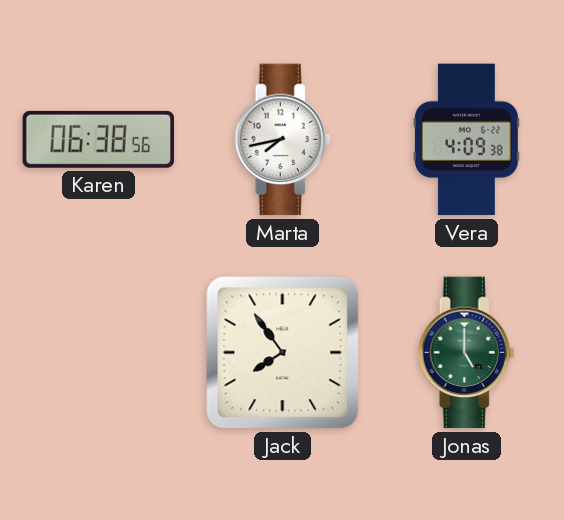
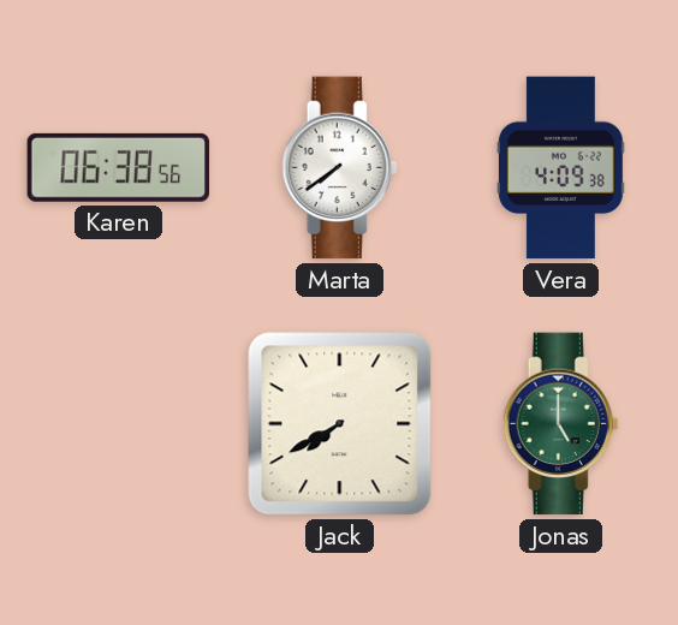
Marta: 7:43 -> 7:39
Jack: 7:54 -> 7:40
